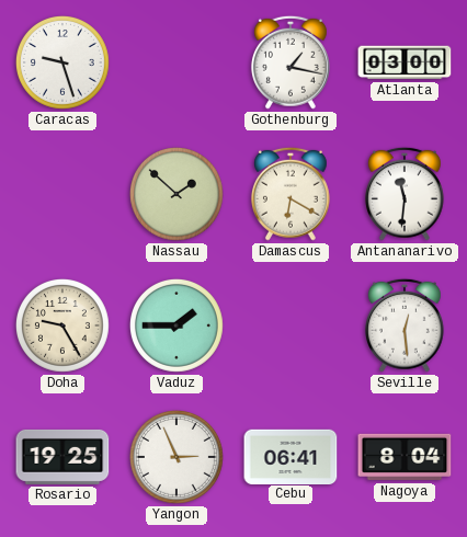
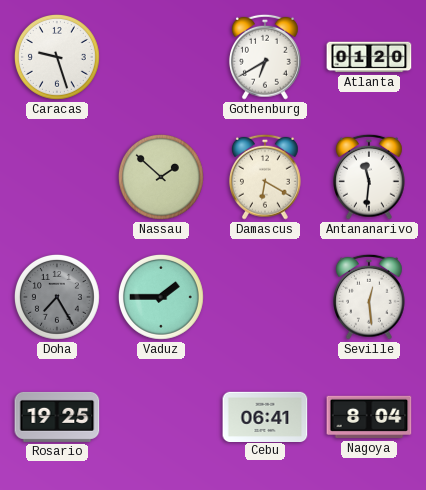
Gothenburg: 1:17 -> 6:40
Atlanta: 03:00 -> 01:20
Doha: 9:25 -> 7:25
Doha dial: cream -> grey
Yangon: 2:56 -> none
